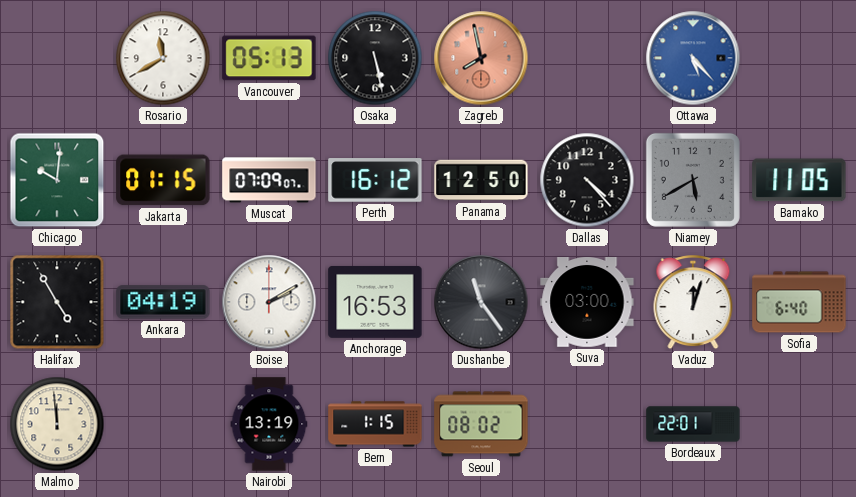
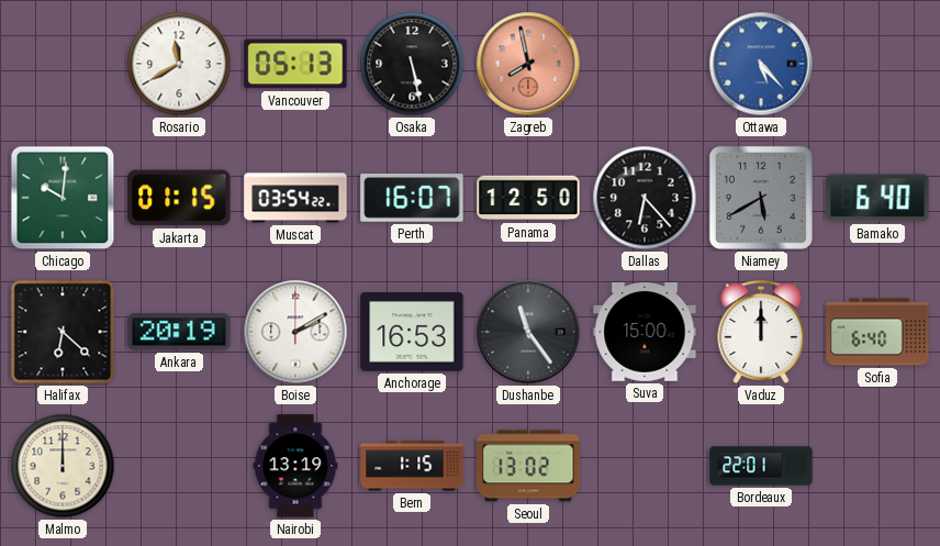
Muscat: 07:09 -> 03:54
Perth: 16:12 -> 16:07
Dallas: 4:23 -> 6:23
Bamako: 11:05 -> 6:40
Halifax: 4:55 -> 6:22
Ankara: 04:19 -> 20:19
Suva: 03:00 -> 15:00
Vaduz: 12:03 -> 12:00
Malmo: 11:59 -> 12:00
Seoul: 08:02 -> 13:02
